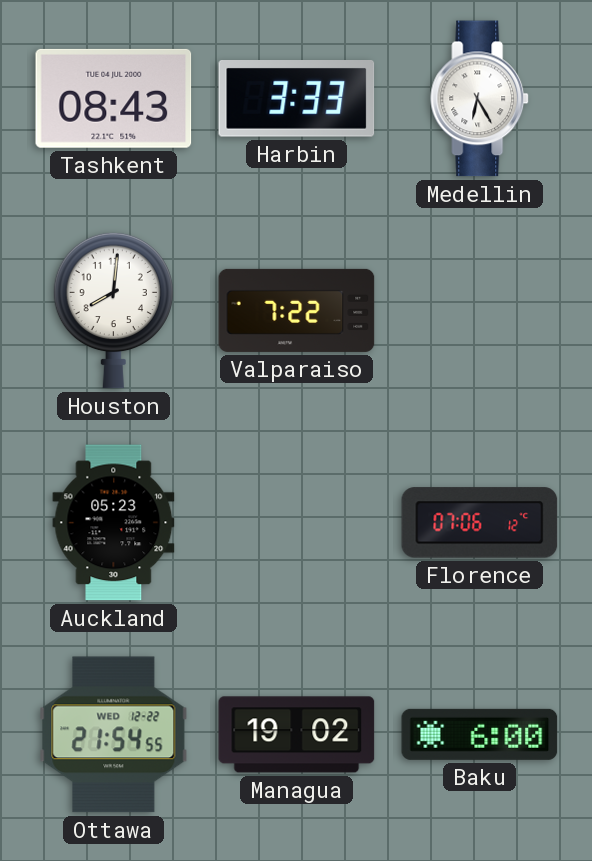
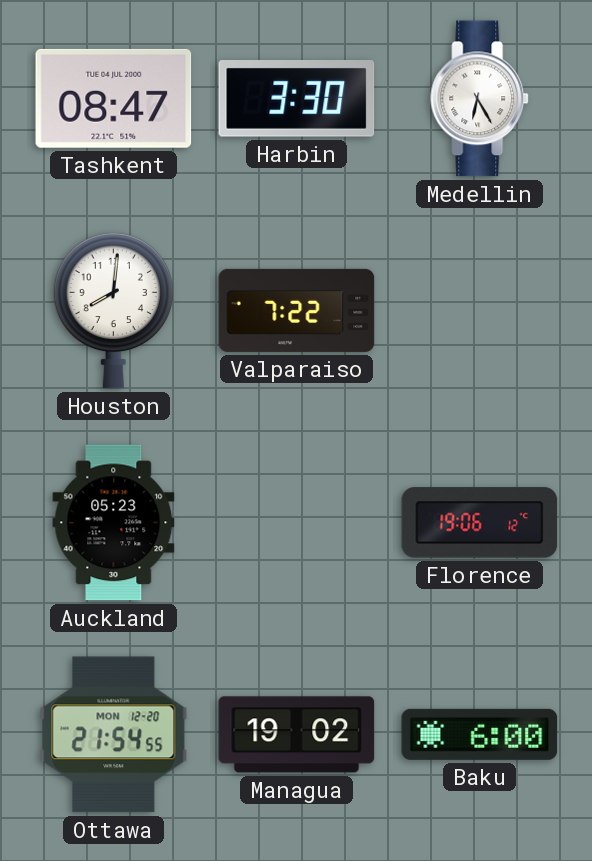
Tashkent: 08:43 -> 08:47
Harbin: 3:33 -> 3:30
Florence: 07:06 -> 19:06
Ottawa date: WED 12-22 -> MON 12-20
